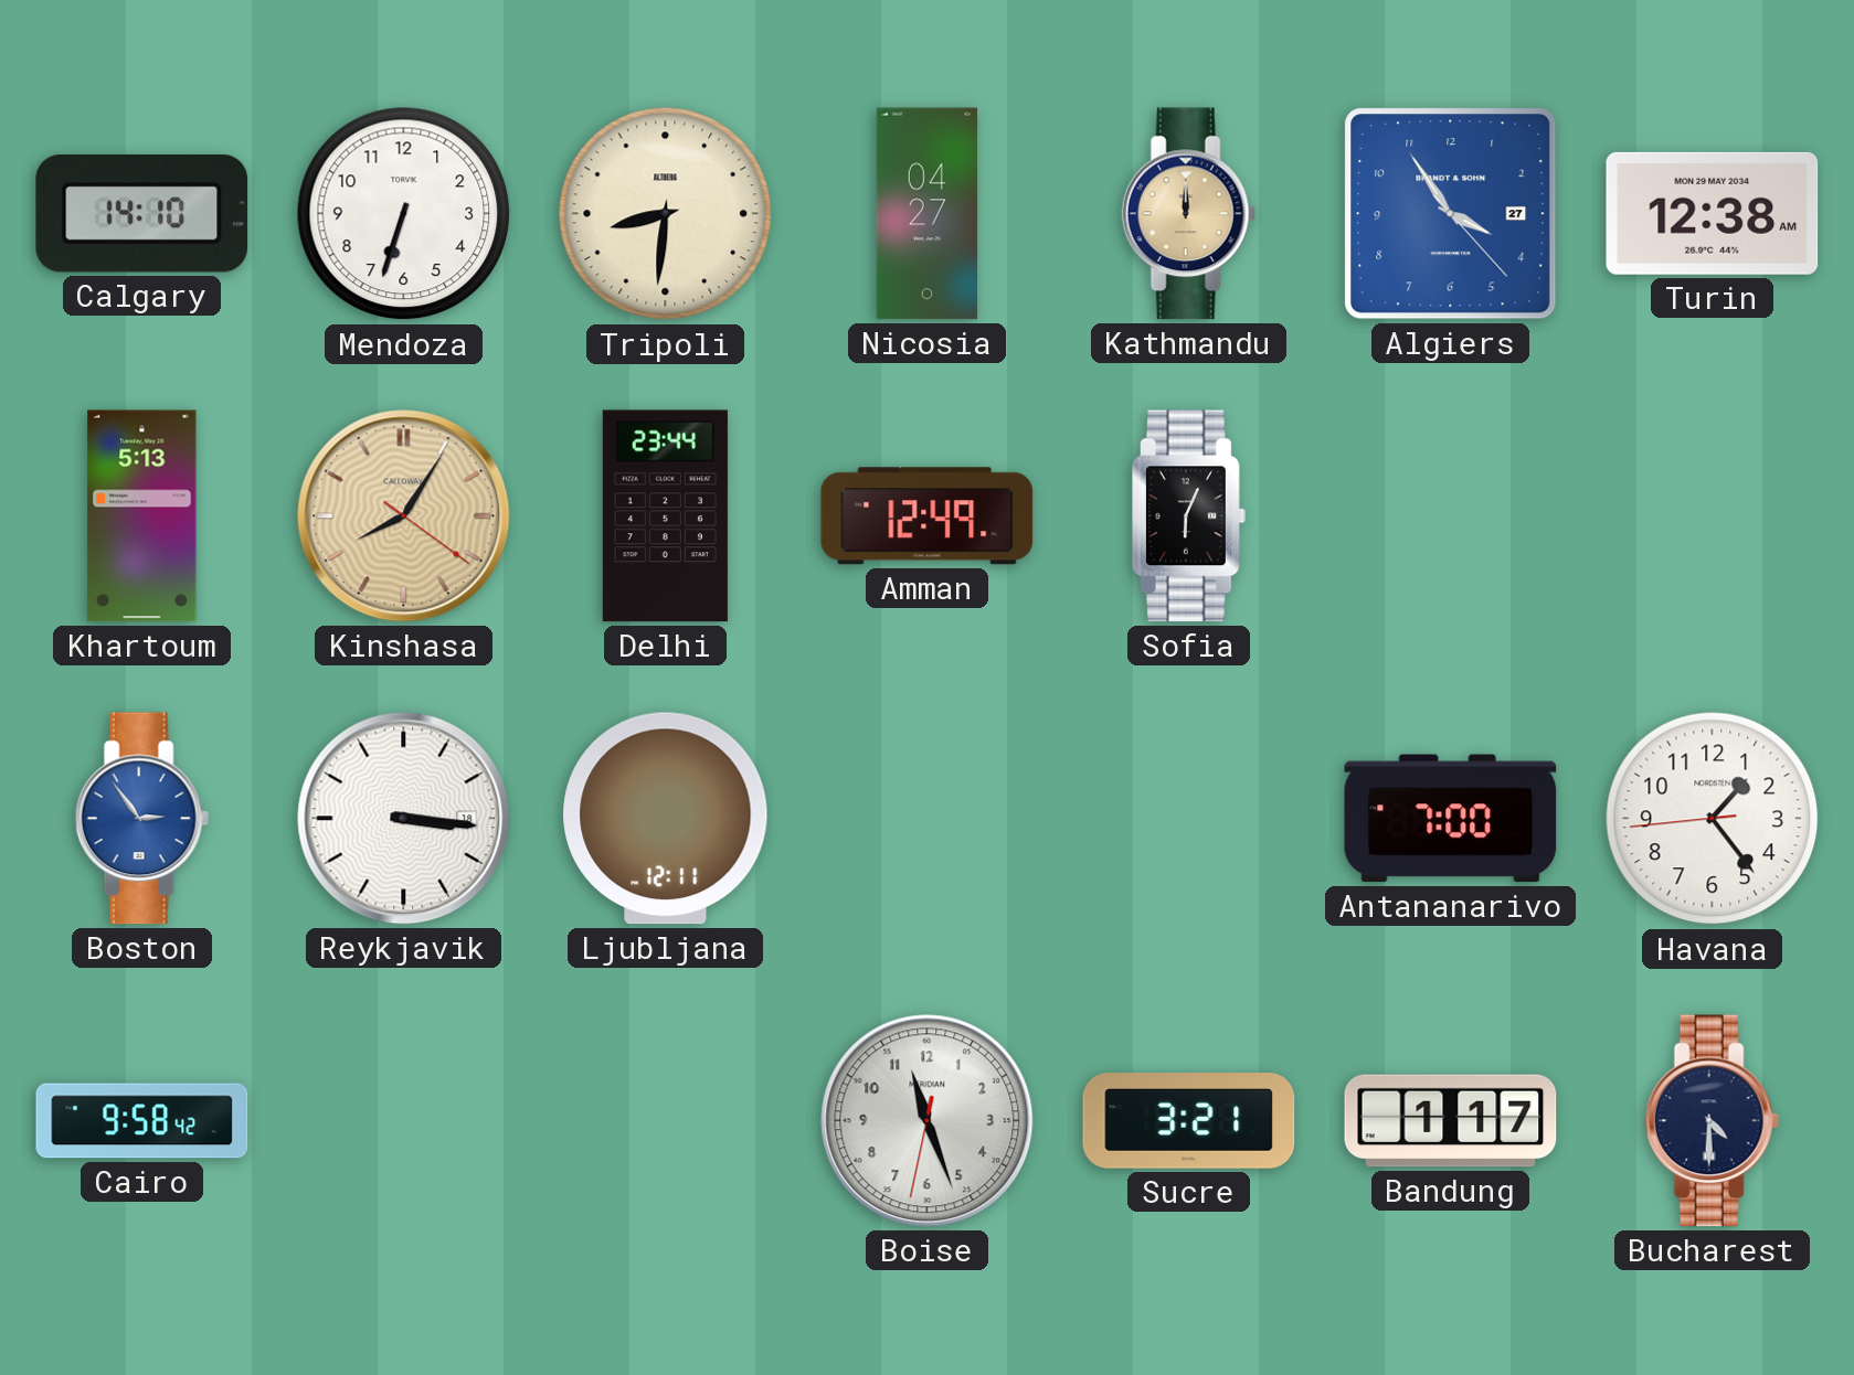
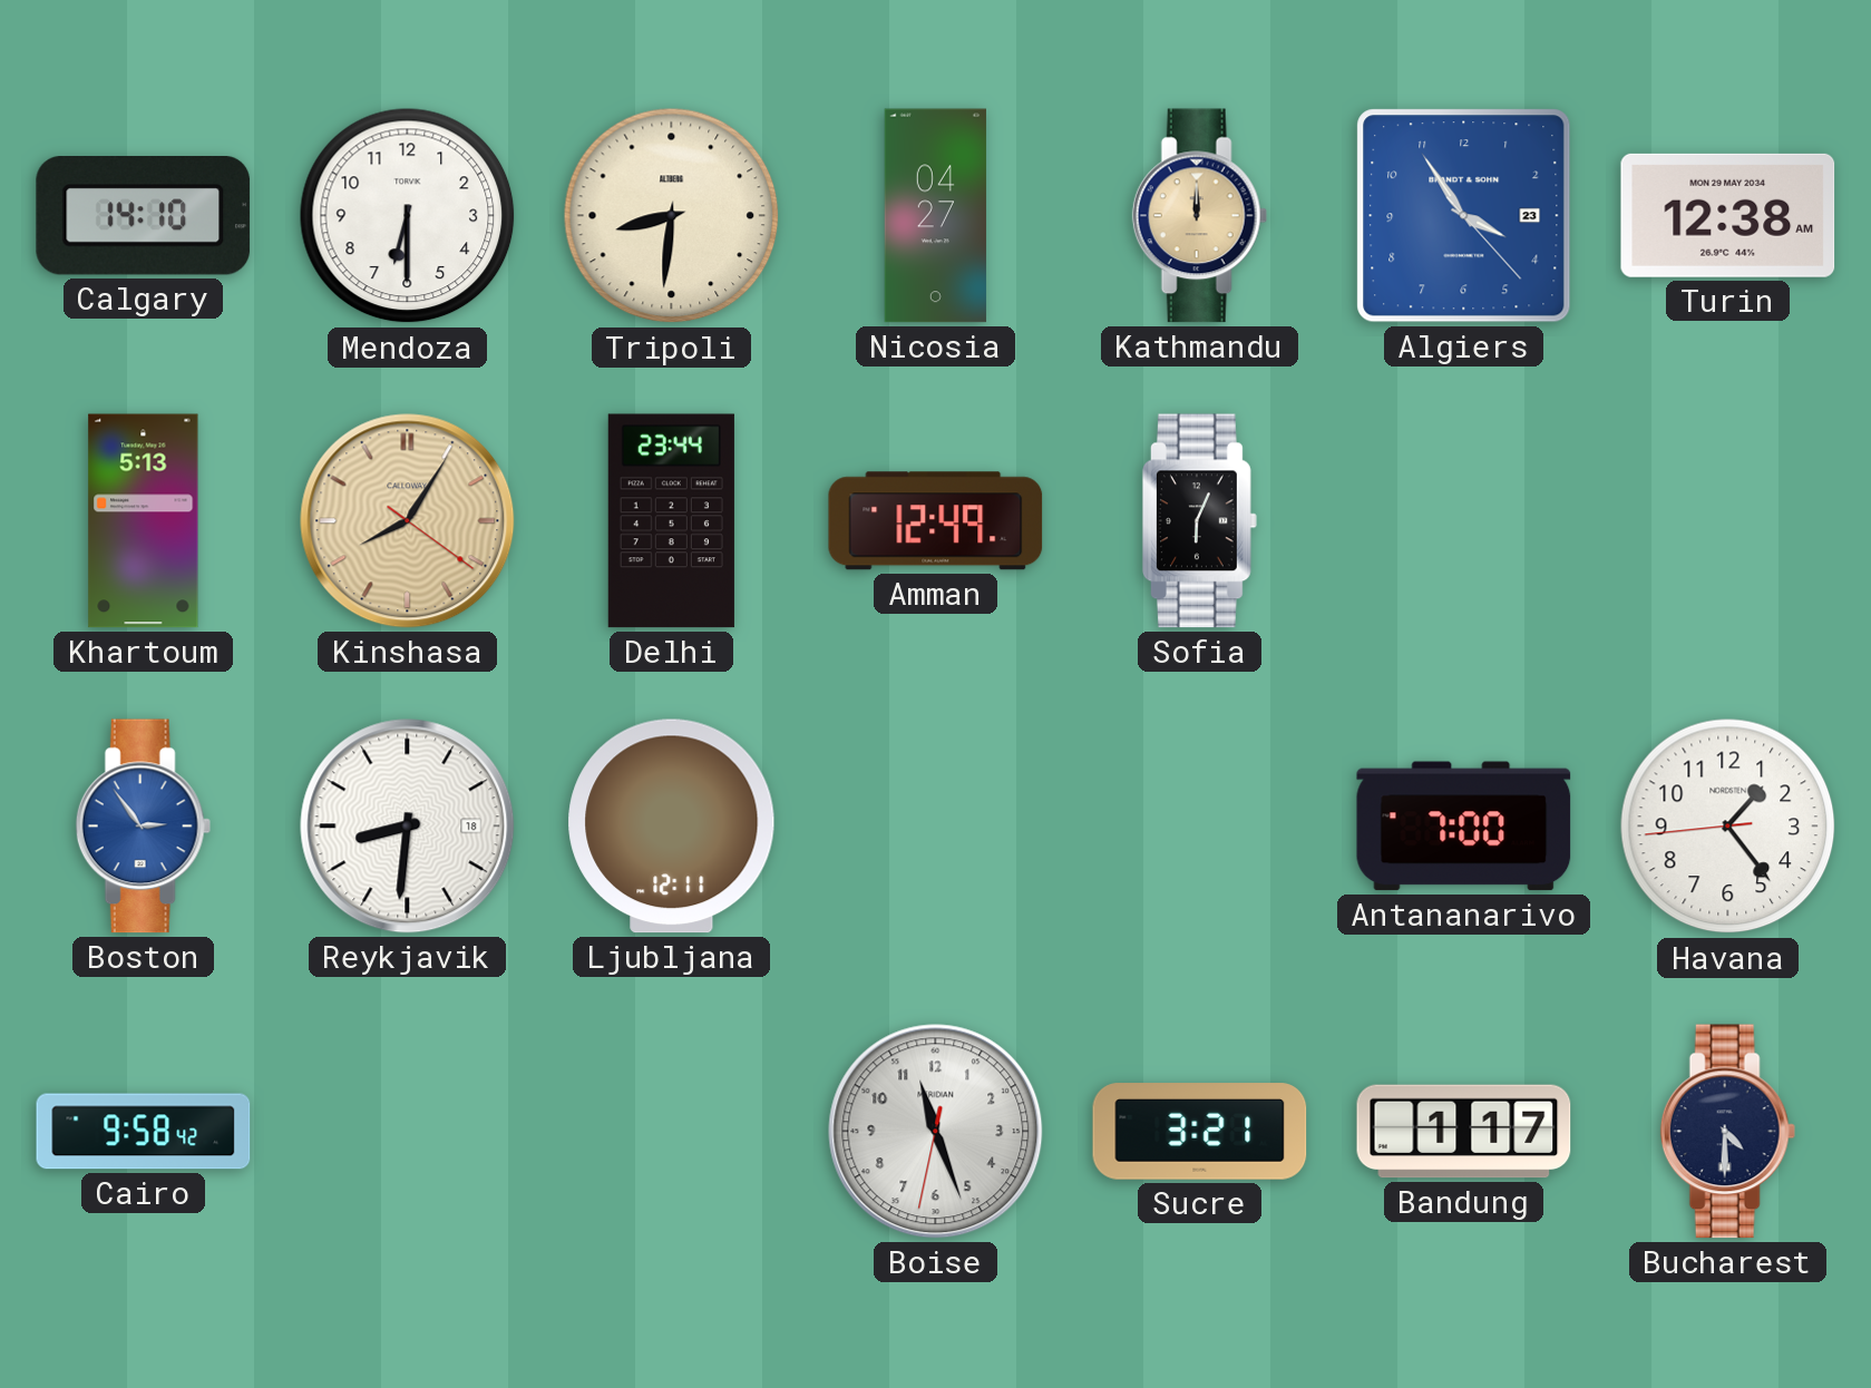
Mendoza: 6:33 -> 6:30
Algiers date: 27 -> 23
Reykjavik: 3:16 -> 8:31
